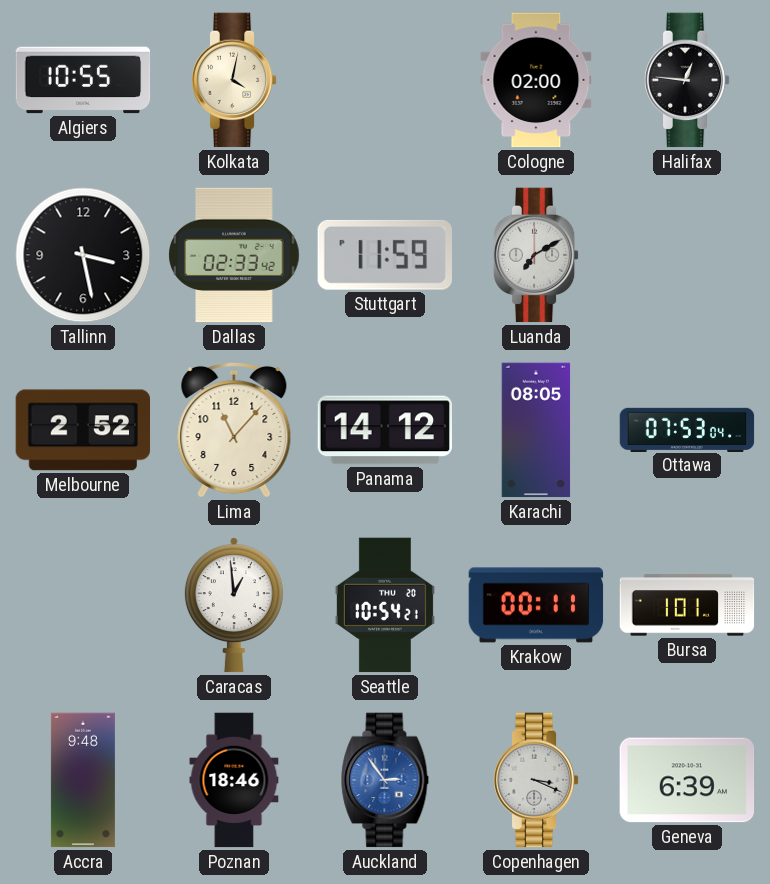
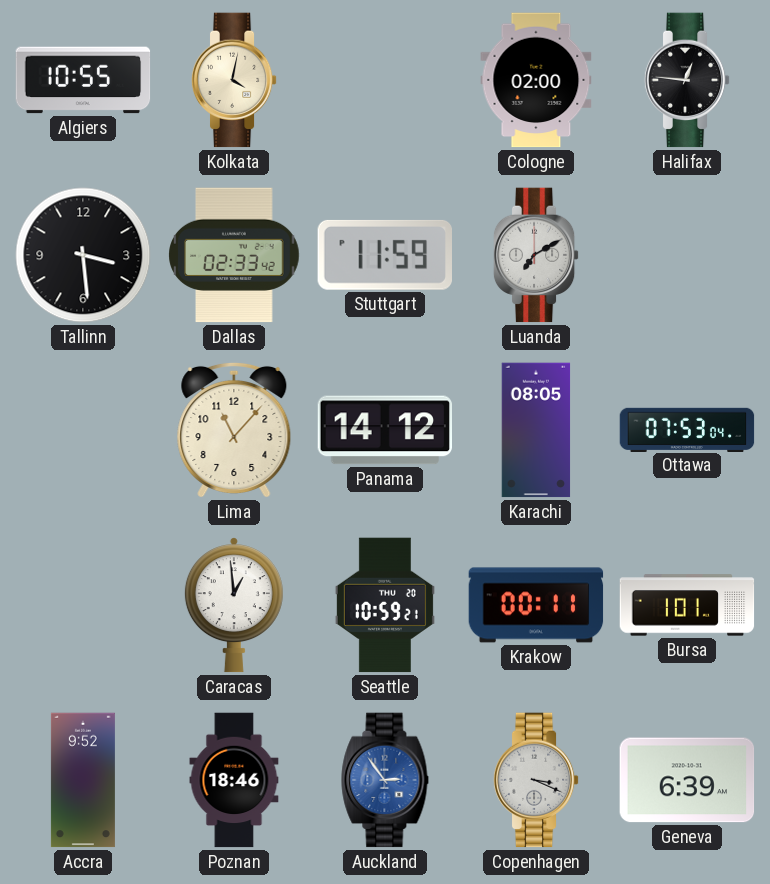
Tallinn: 3:28 -> 3:29
Melbourne: 2:52 -> none
Seattle: 10:54 -> 10:59
Accra: 9:48 -> 9:52
